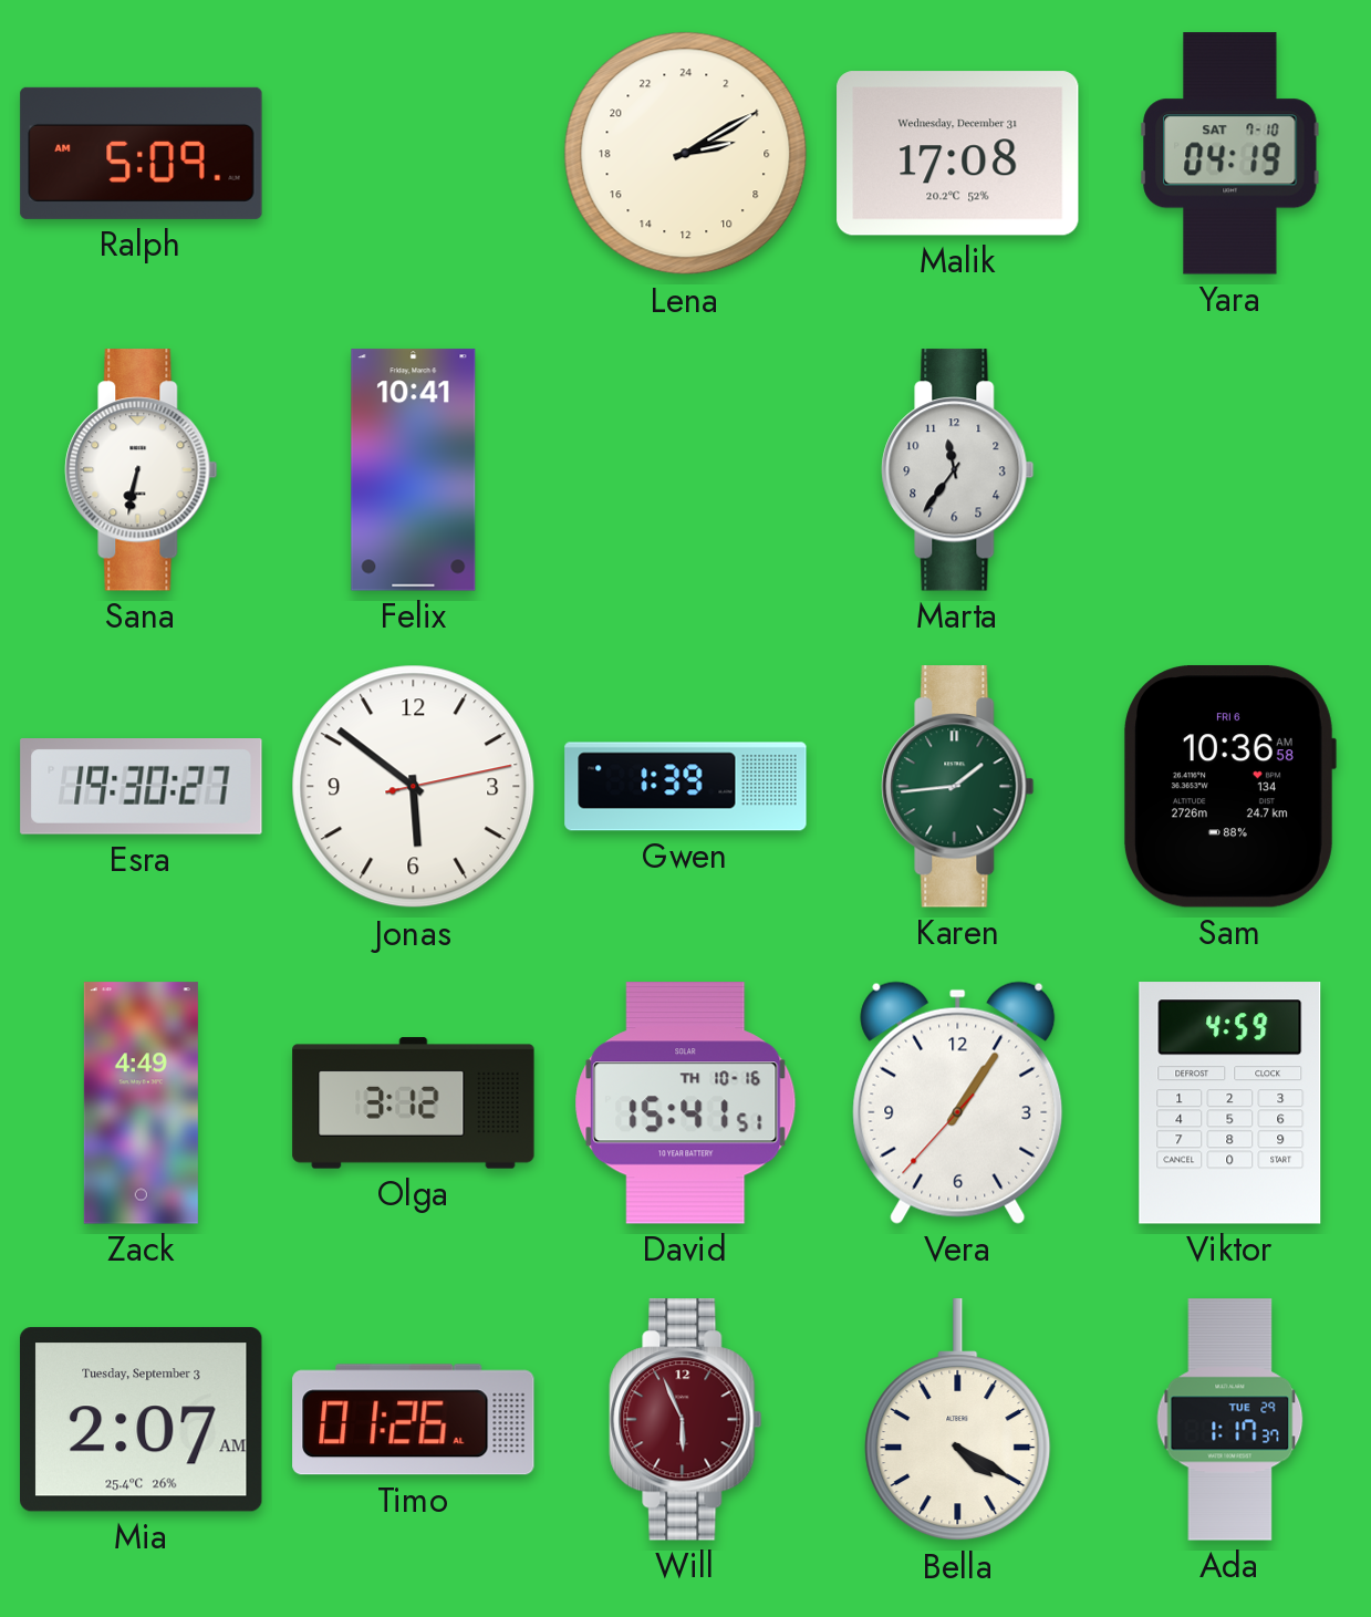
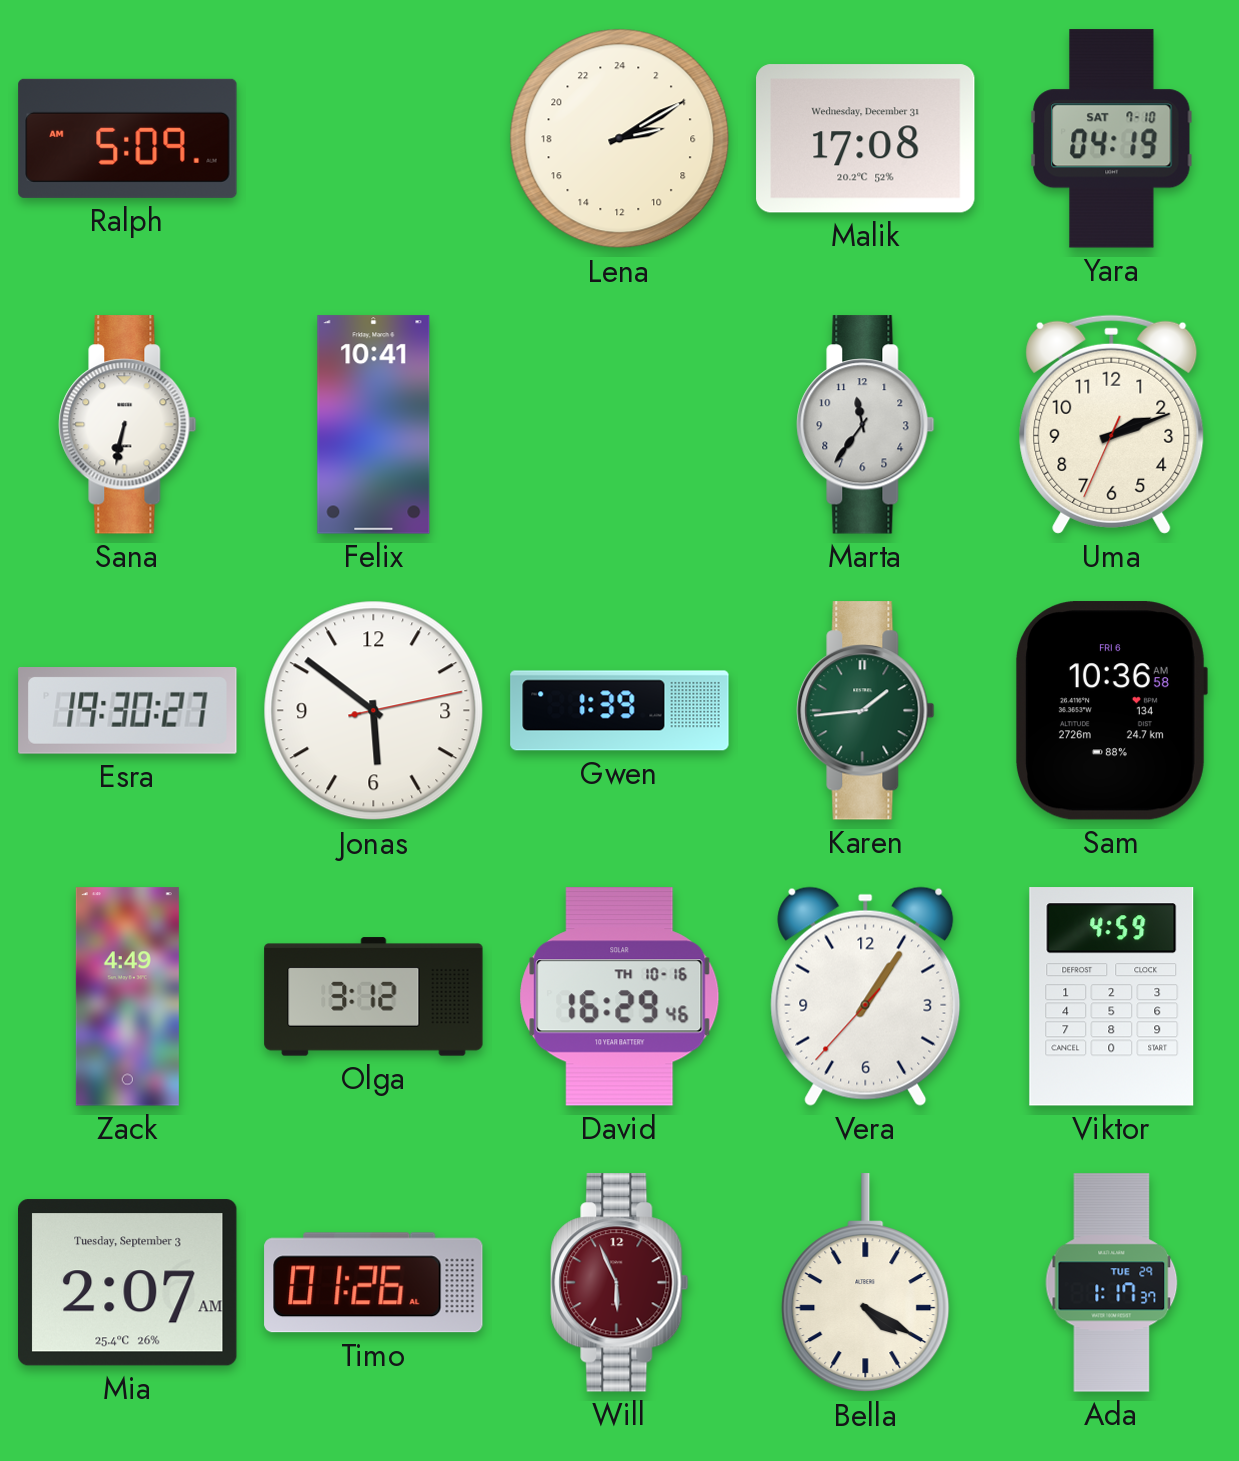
Uma: none -> 2:11
David: 15:41 -> 16:29
